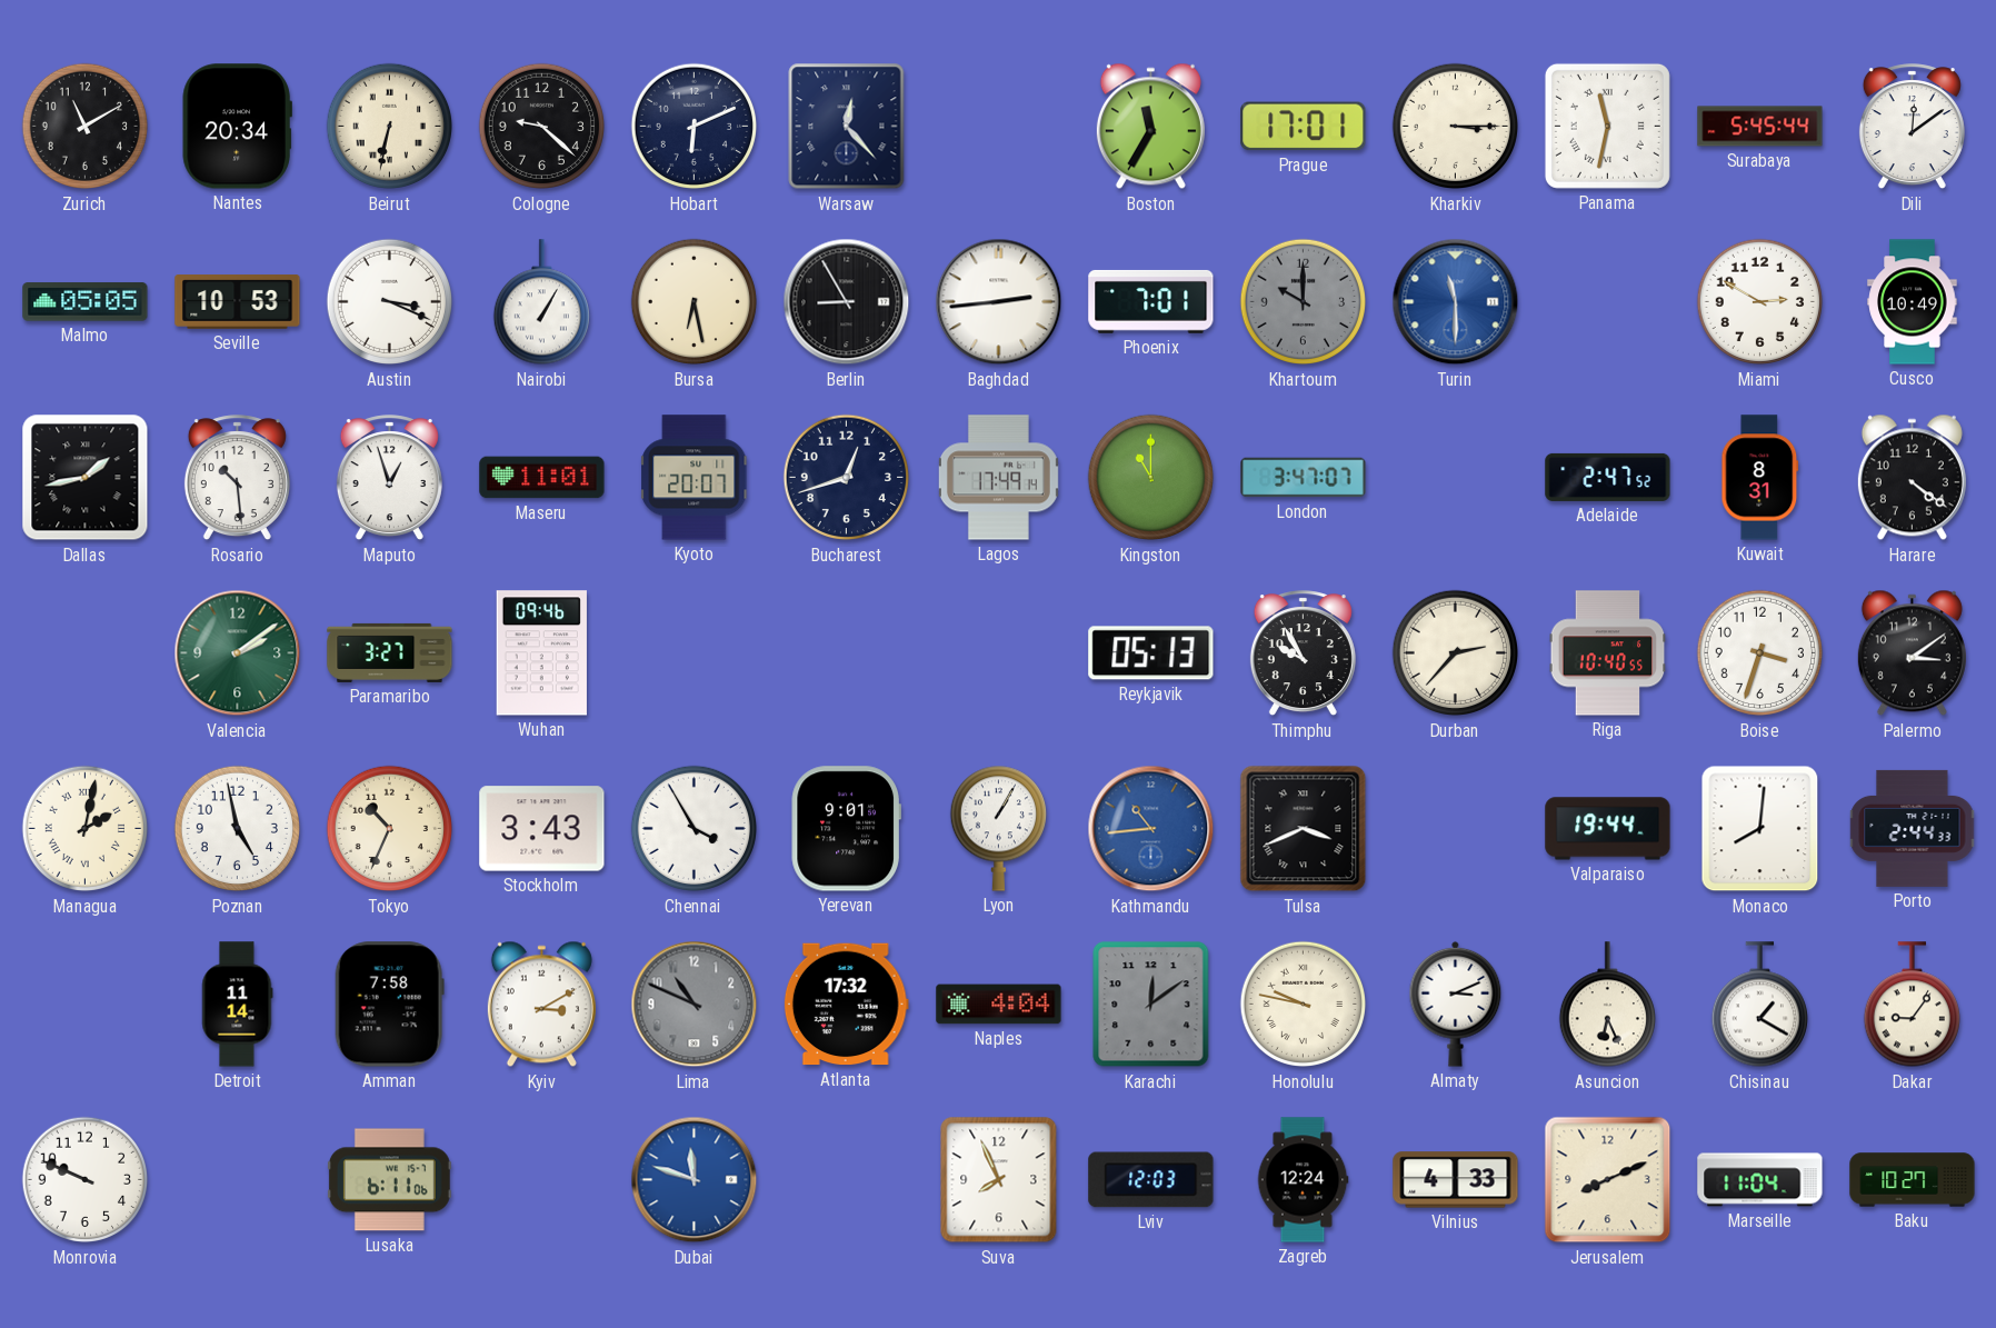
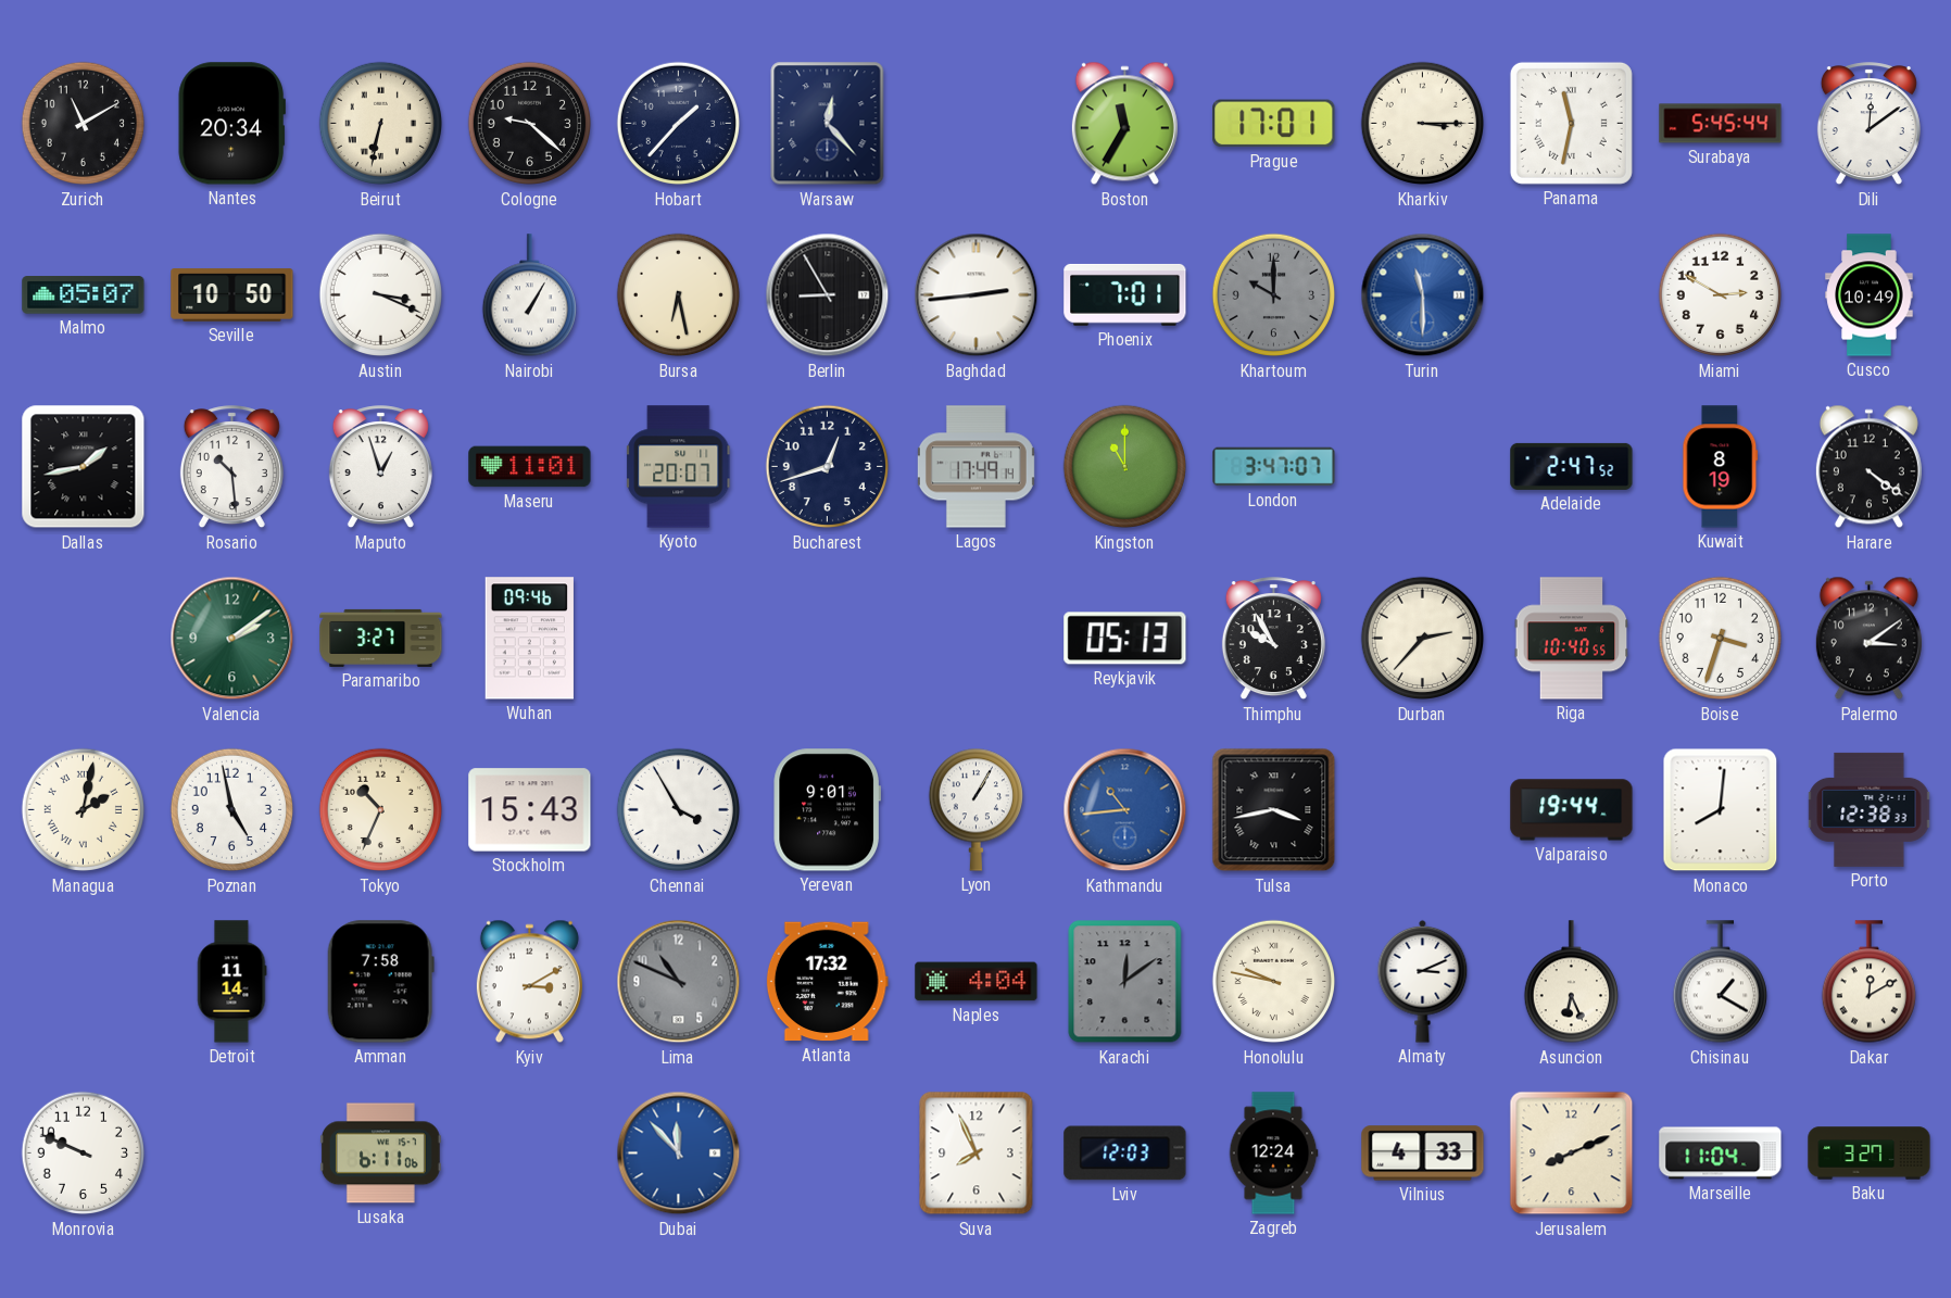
Hobart: 6:11 -> 1:37
Malmo: 05:05 -> 05:07
Seville: 10:53 -> 10:50
Kuwait: 8:31 -> 8:19
Stockholm: 3:43 -> 15:43
Tulsa: 3:41 -> 3:43
Porto: 2:44 -> 12:38
Dakar: 9:06 -> 12:10
Dubai: 11:48 -> 11:53
Baku: 10:27 -> 3:27
